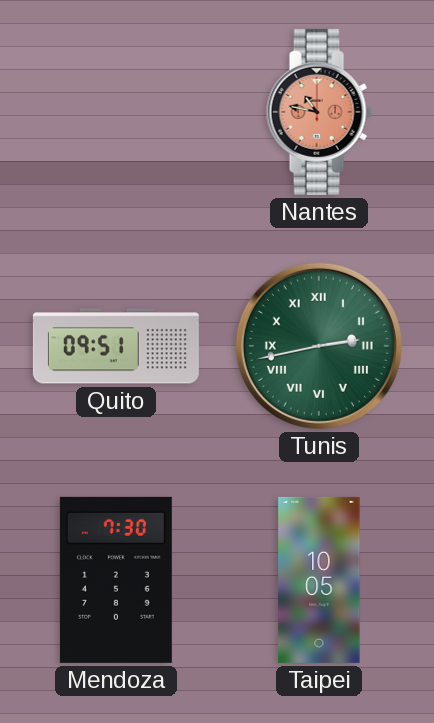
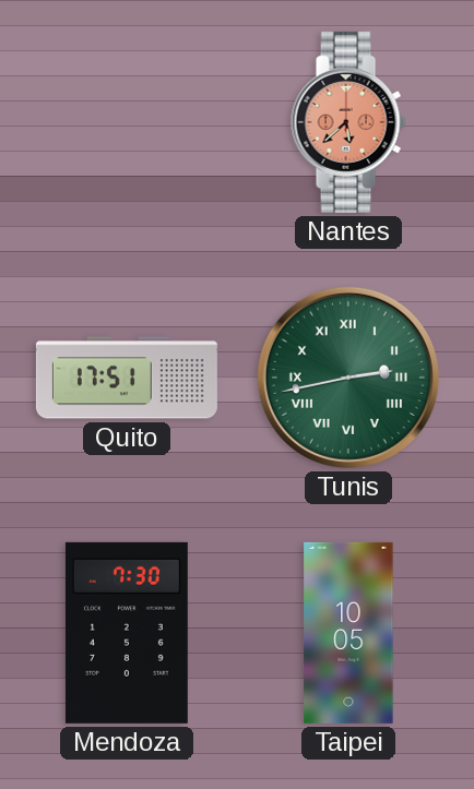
Nantes: 10:47 -> 5:38
Quito: 09:51 -> 17:51
